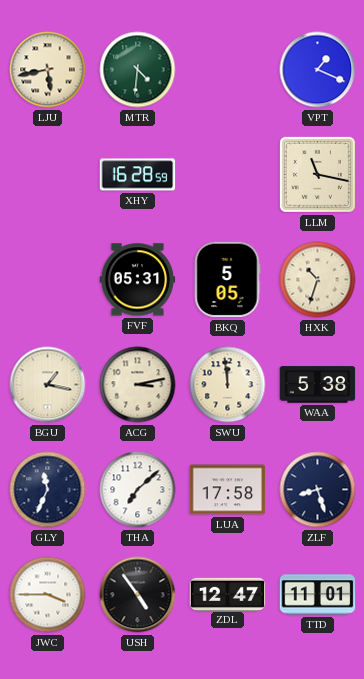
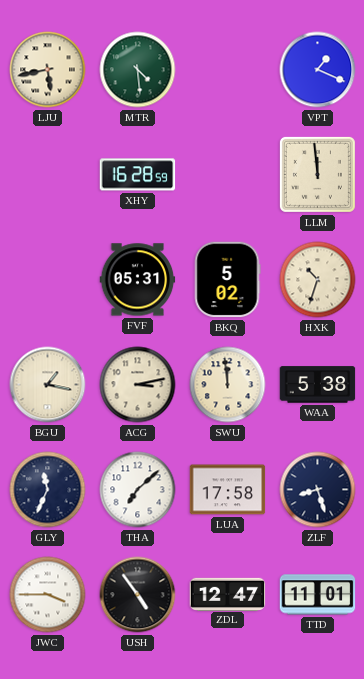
MTR: 4:31 -> 4:29
LLM: 11:17 -> 11:59
BKQ: 5:05 -> 5:02
